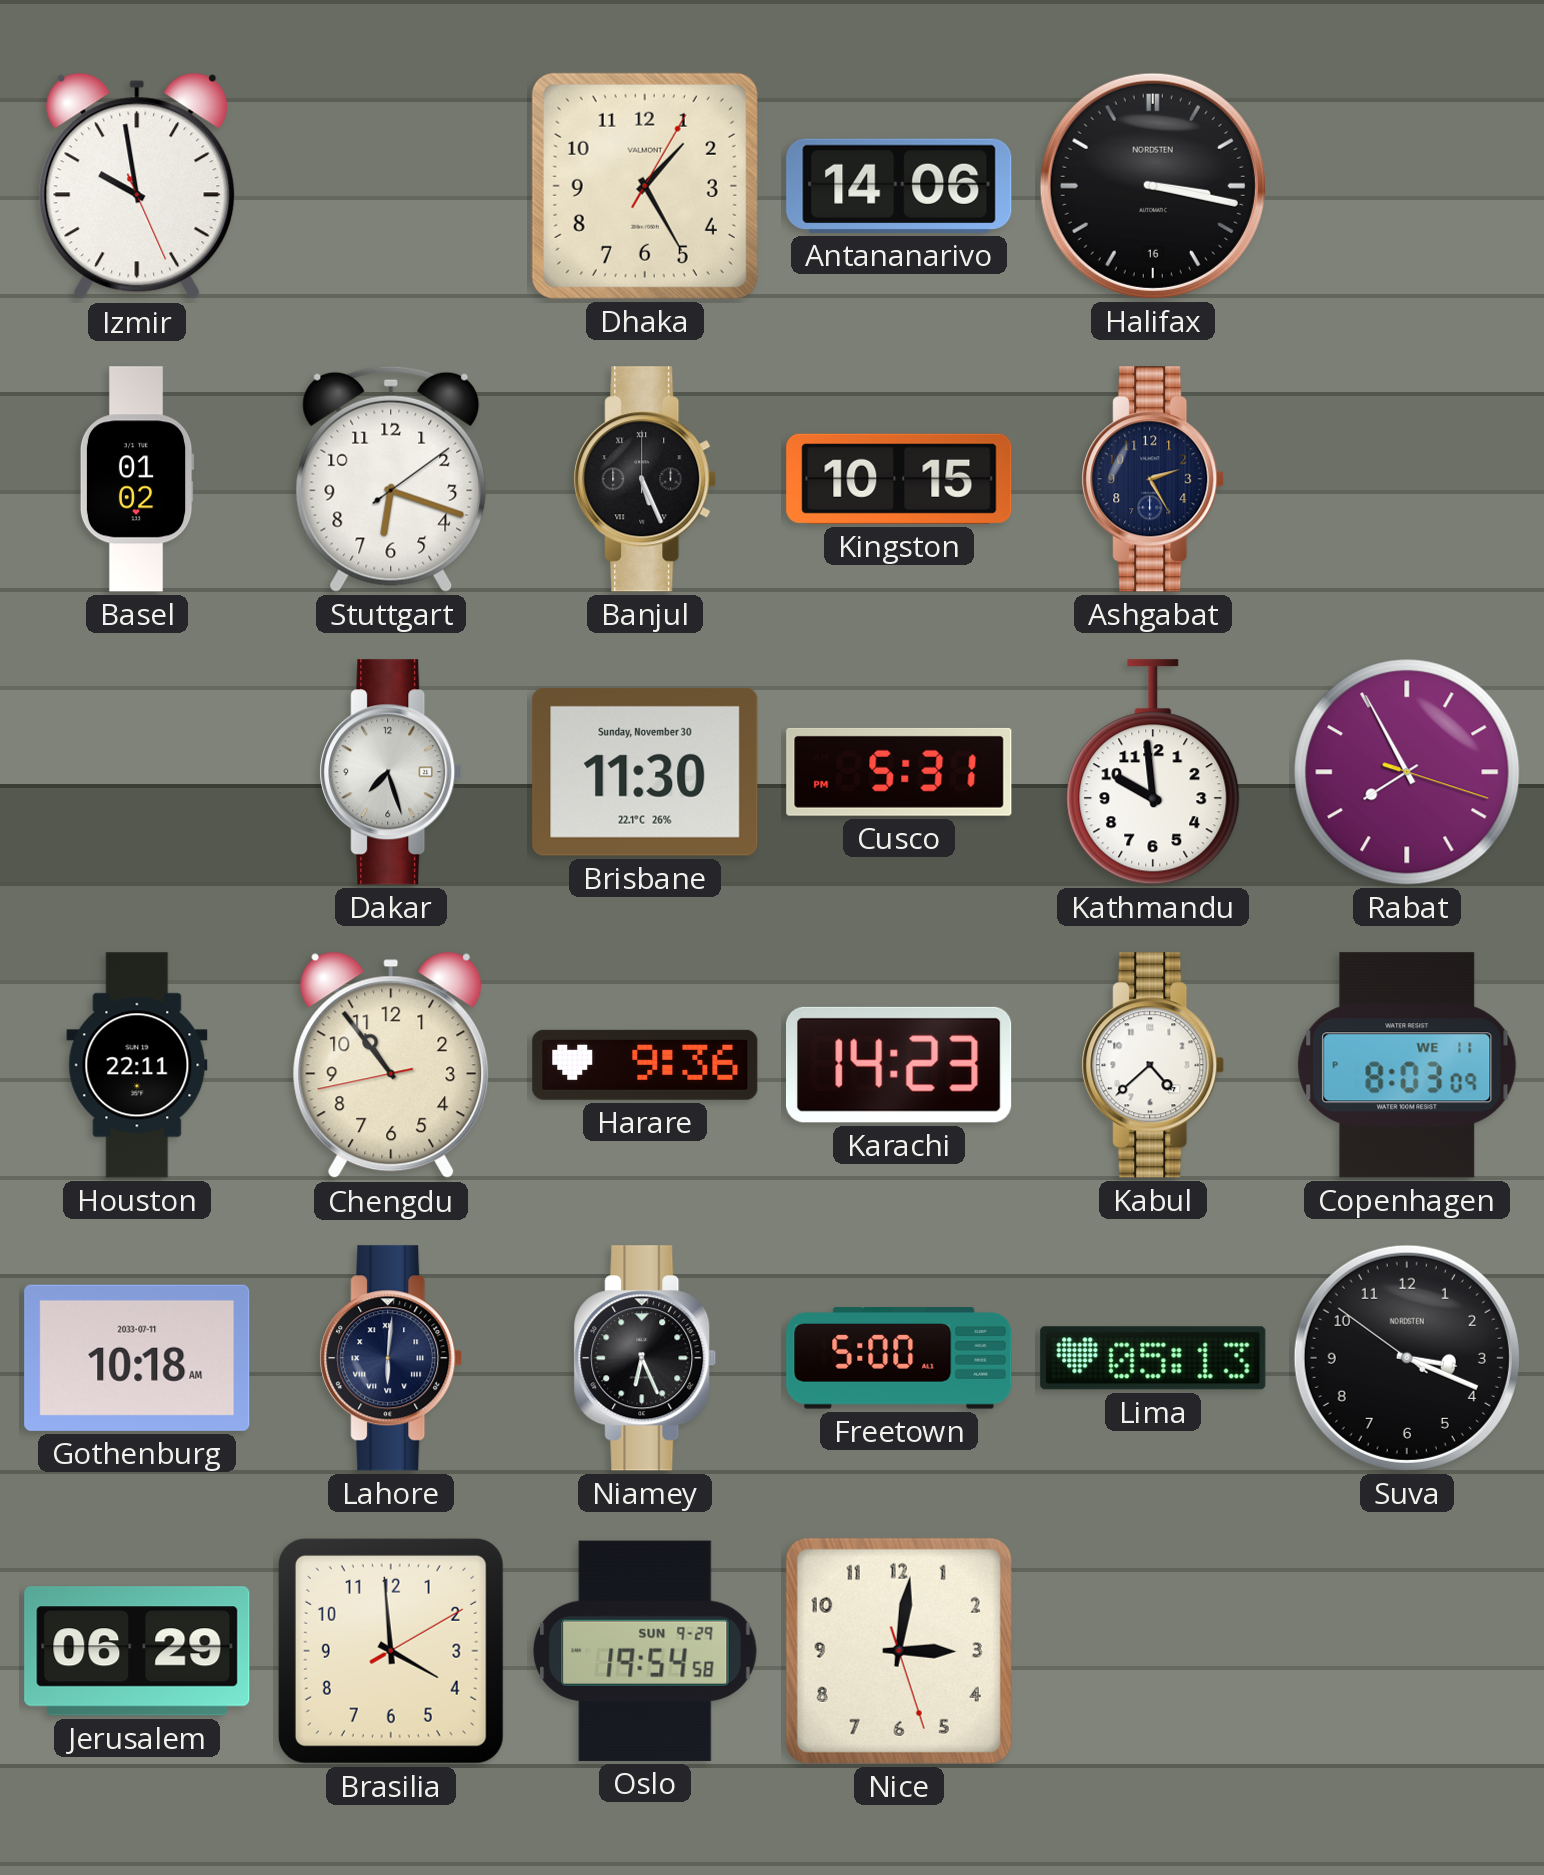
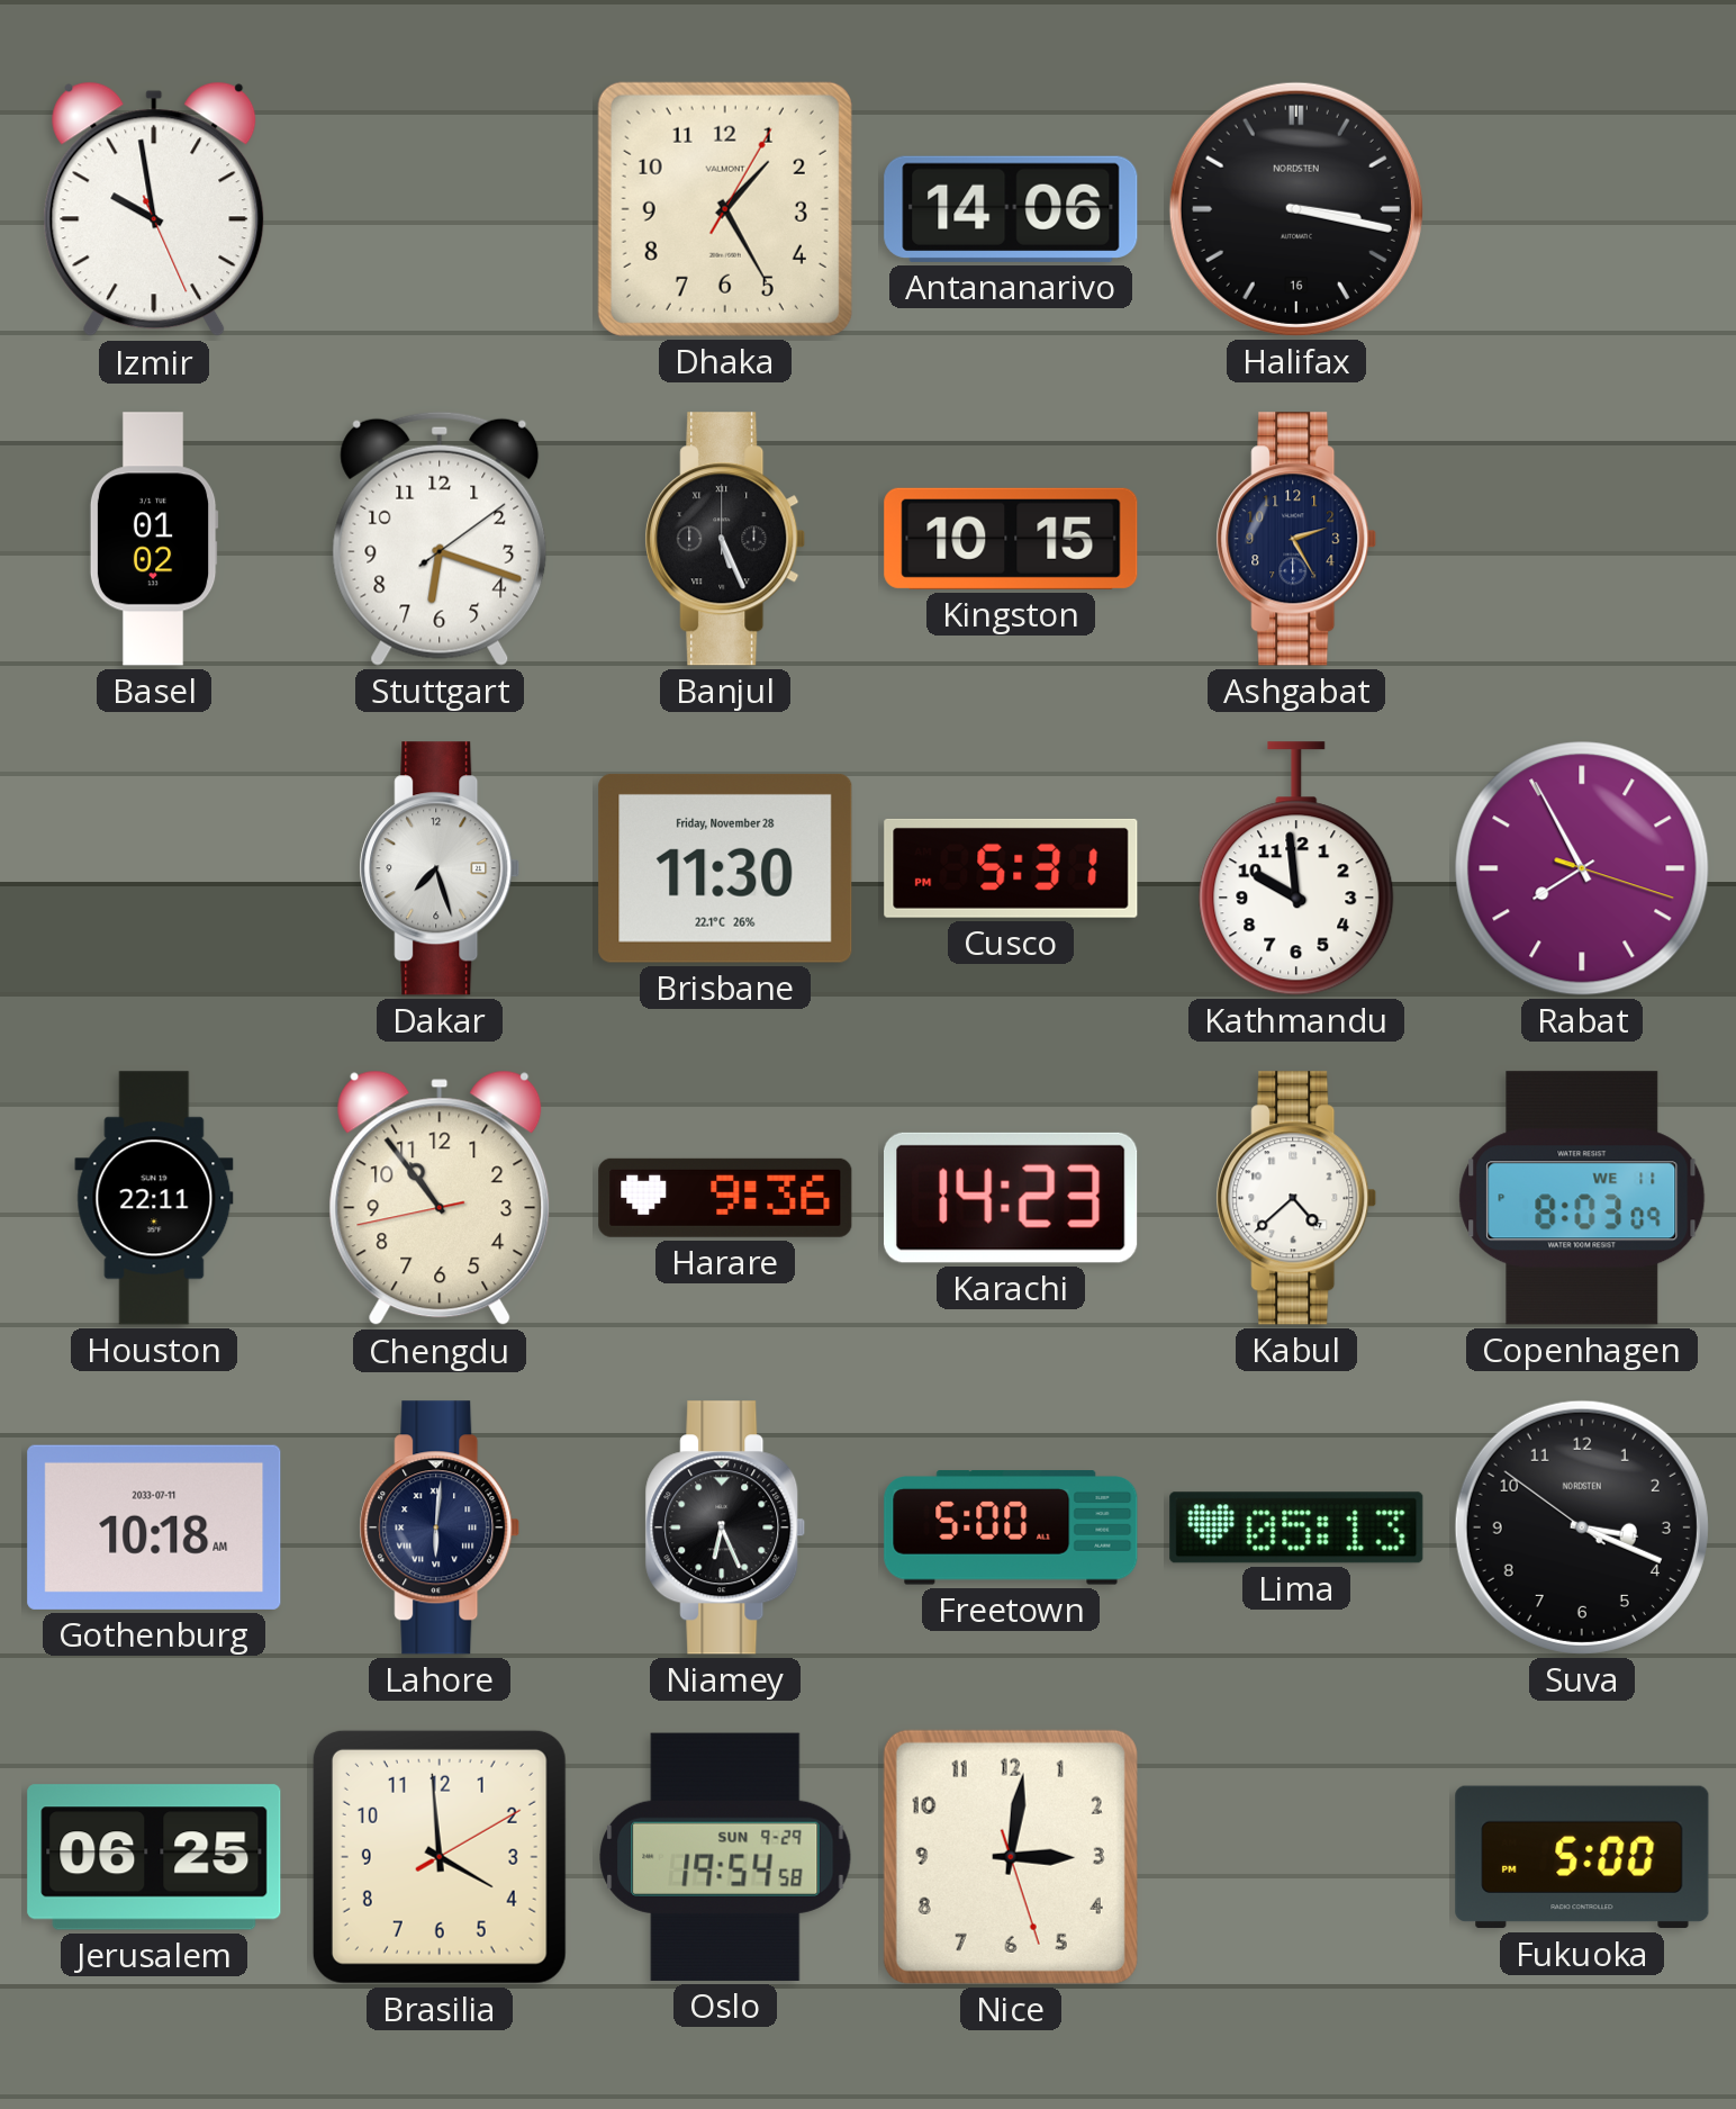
Brisbane date: Sunday, November 30 -> Friday, November 28
Jerusalem: 06:29 -> 06:25
Fukuoka: none -> 5:00
